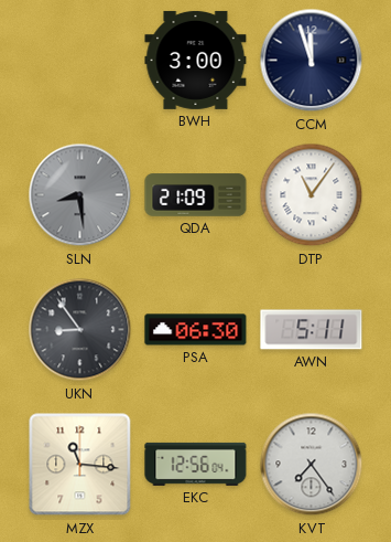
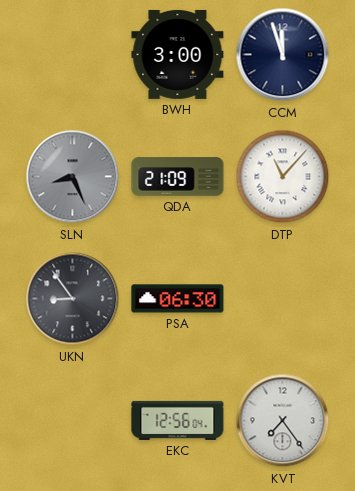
SLN: 8:29 -> 8:26
DTP: 11:06 -> 11:07
AWN: 5:11 -> none
MZX: 11:16 -> none
